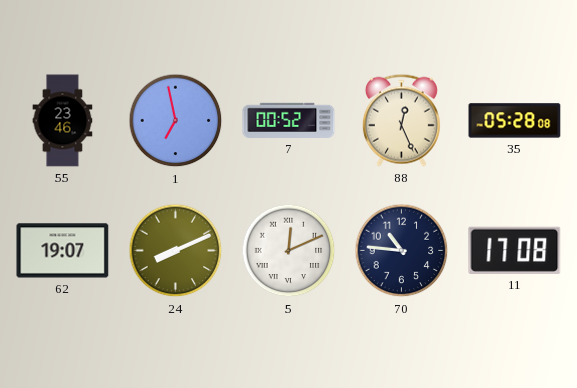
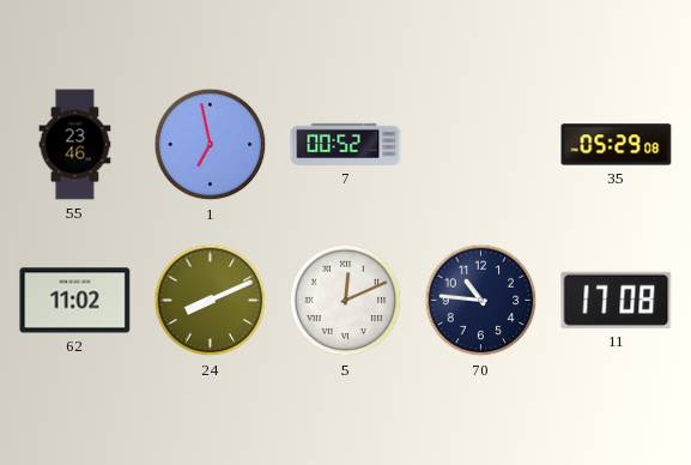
88: 12:26 -> none
35: 05:28 -> 05:29
62: 19:07 -> 11:02
